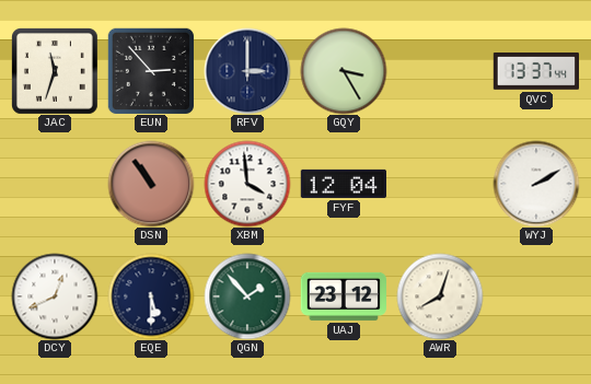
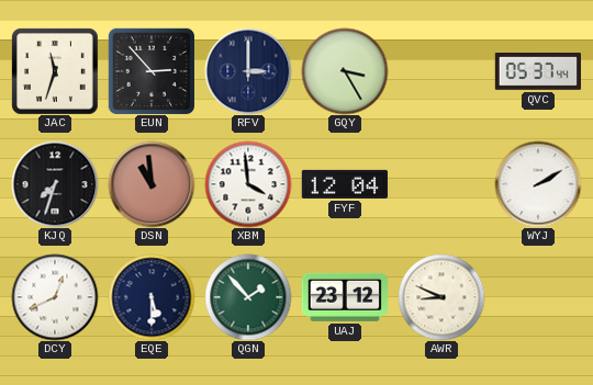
QVC: 13:37 -> 05:37
KJQ: none -> 7:33
DSN: 10:54 -> 10:59
AWR: 8:03 -> 8:49
